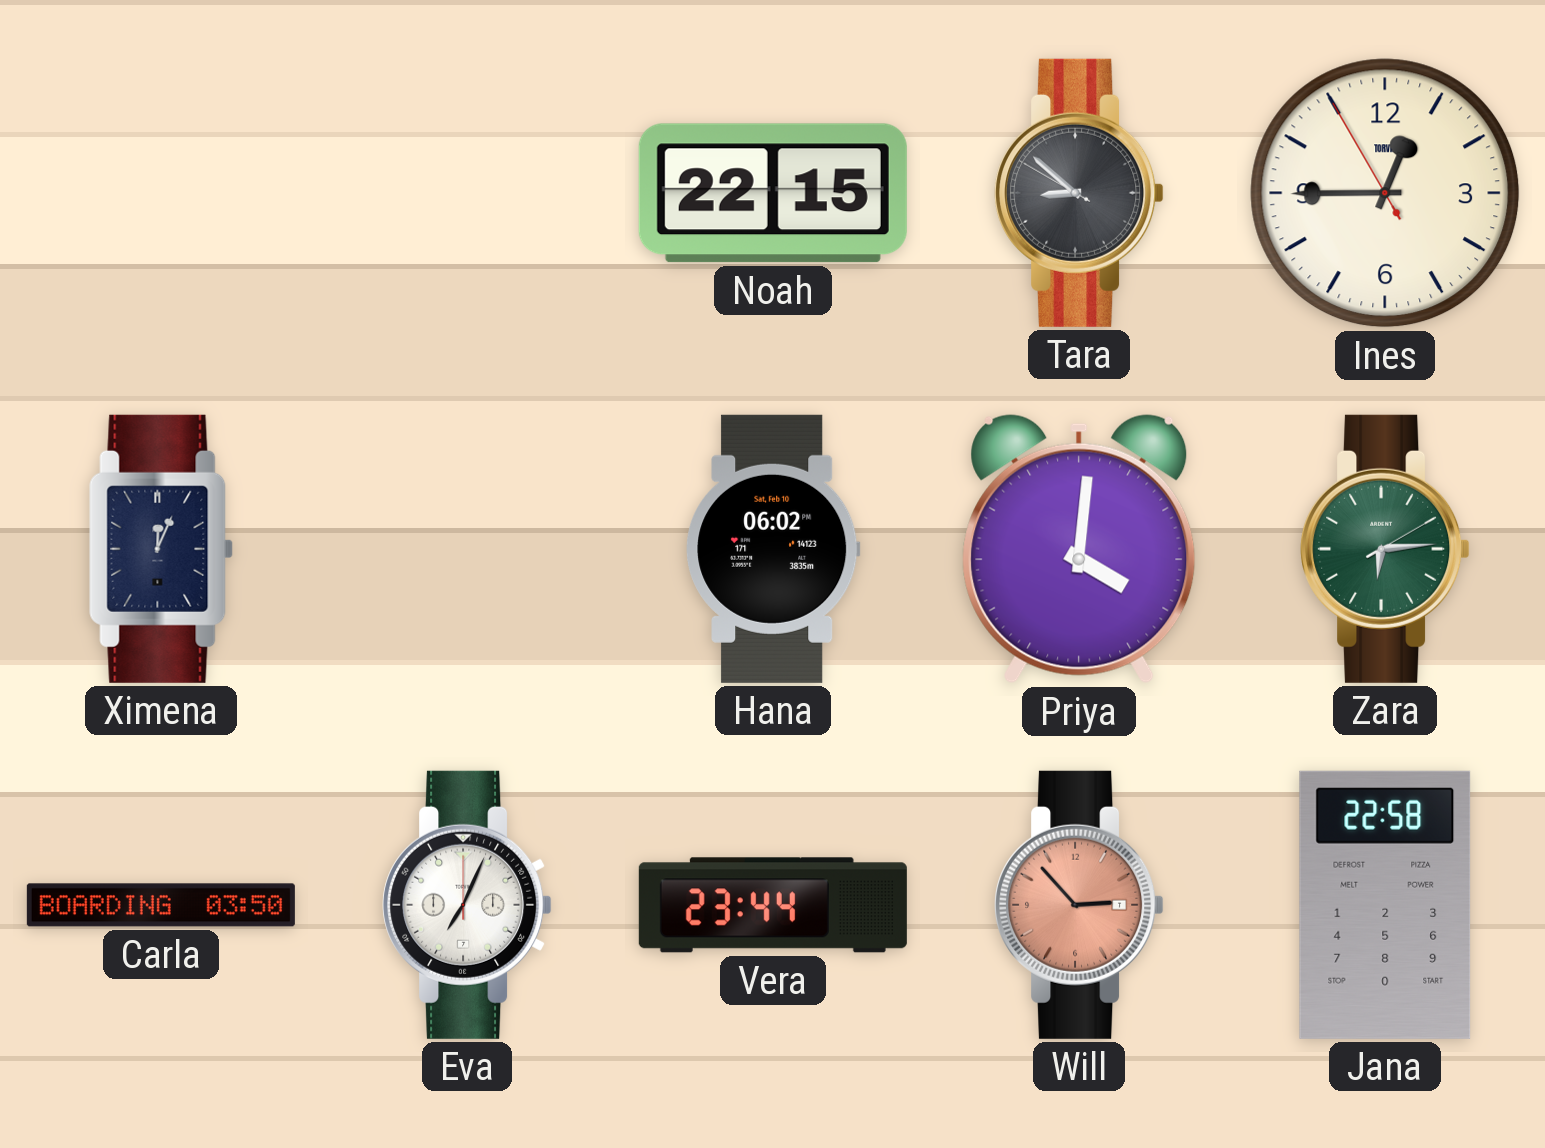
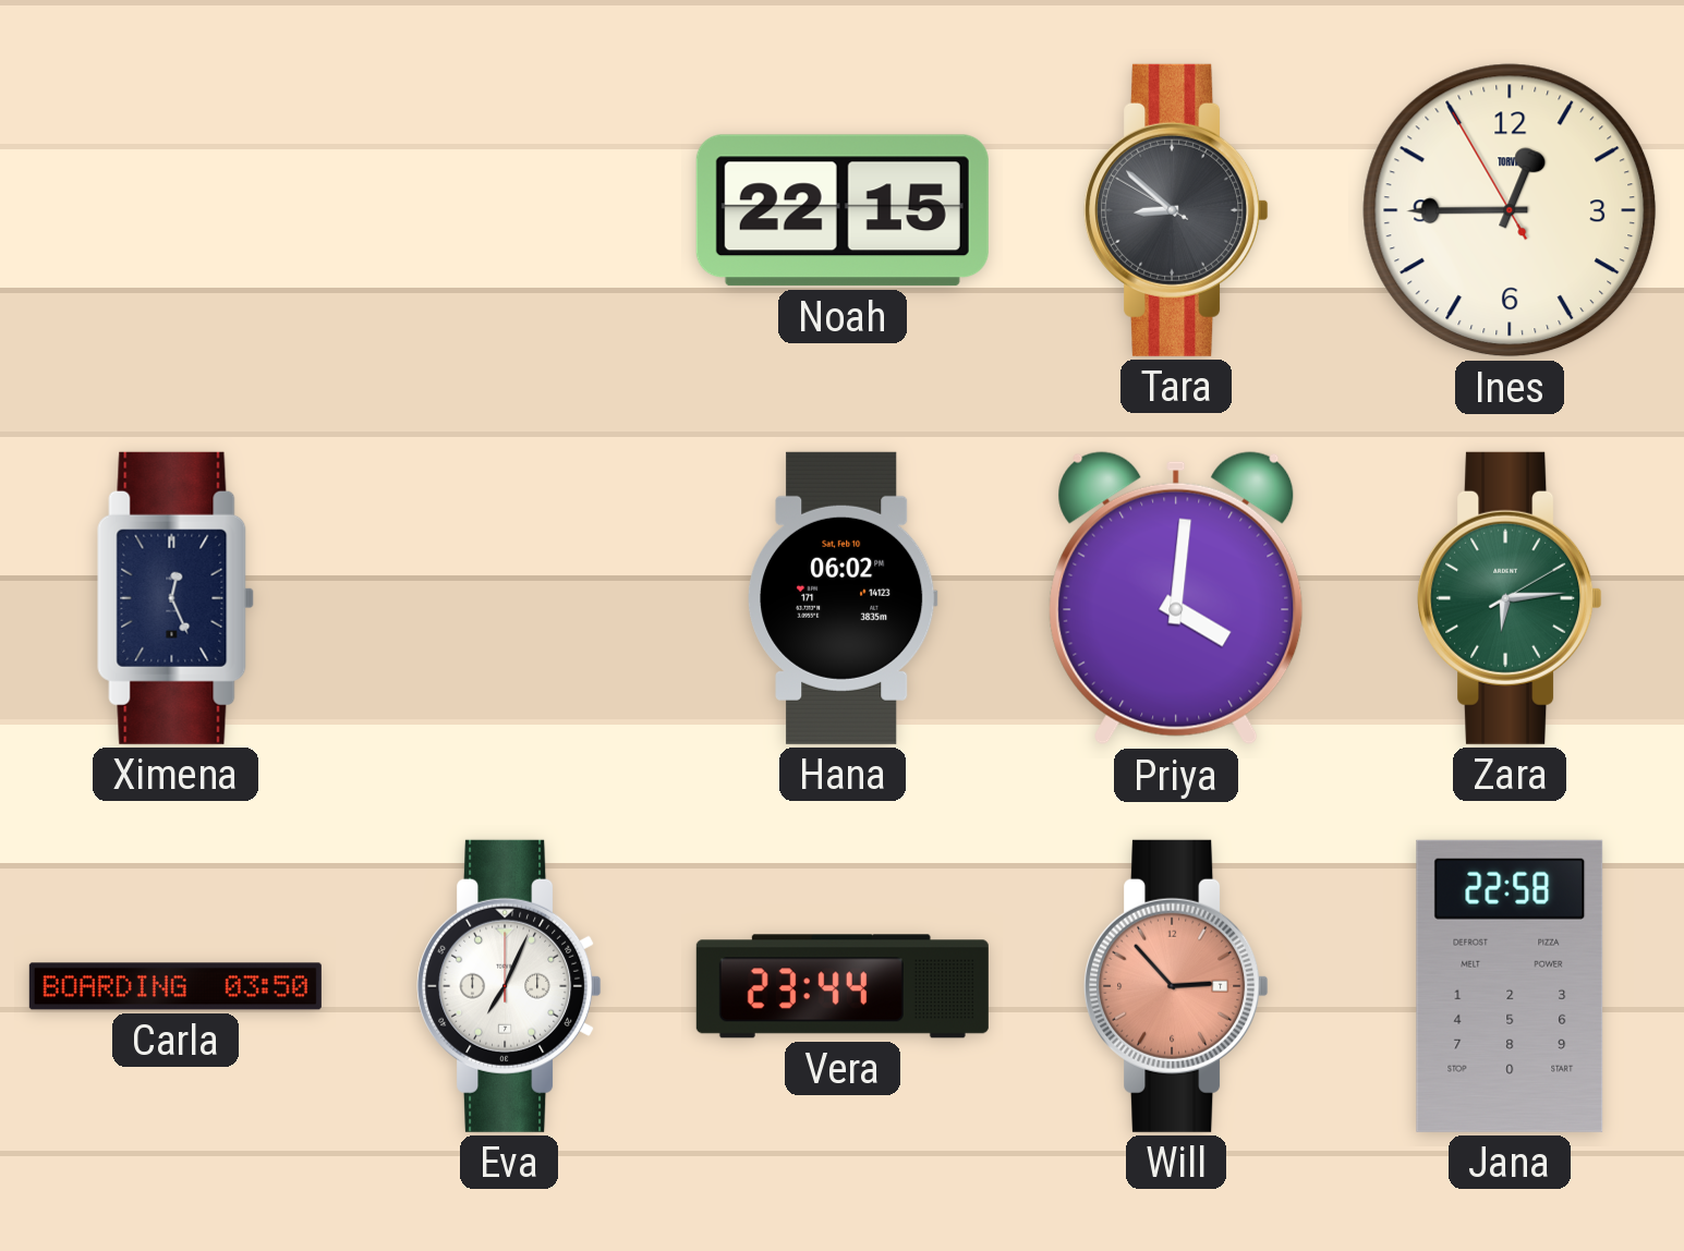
Ximena: 12:04 -> 12:26
